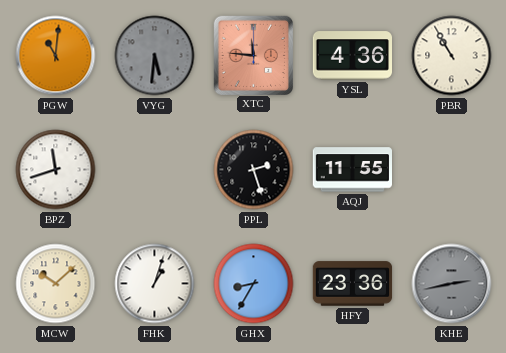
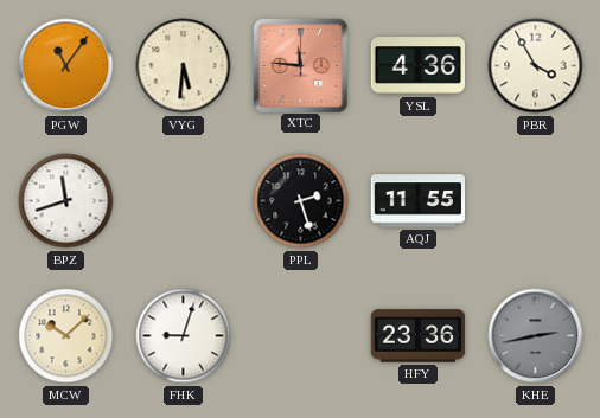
PGW: 11:01 -> 11:06
VYG dial: grey -> cream
PBR: 10:55 -> 3:55
FHK: 1:03 -> 9:03
GHX: 8:35 -> none
